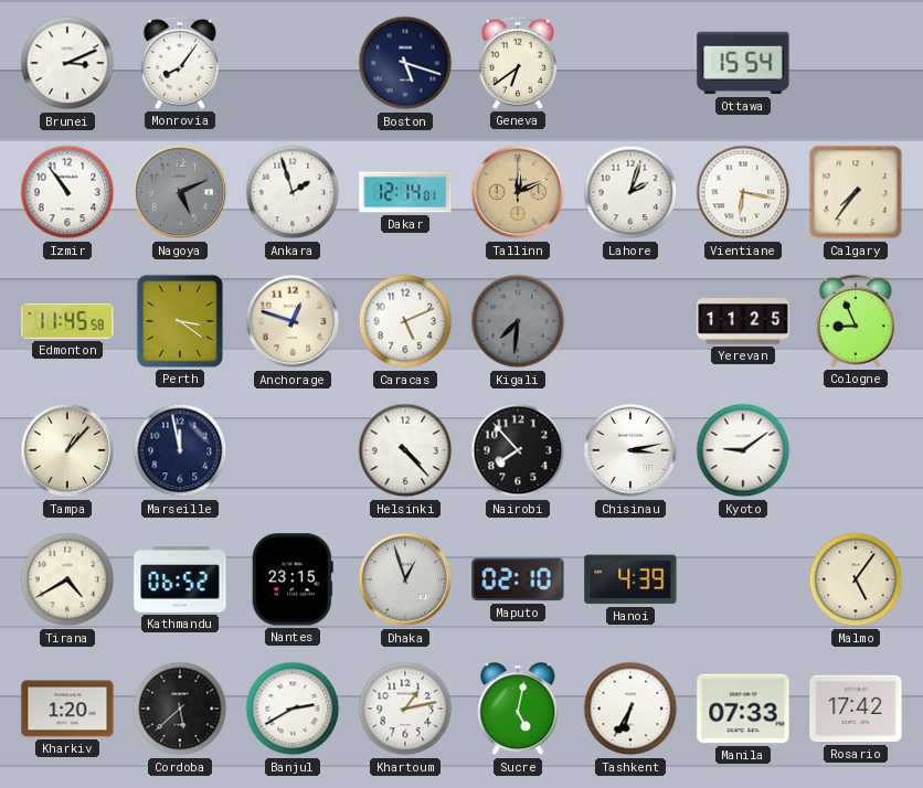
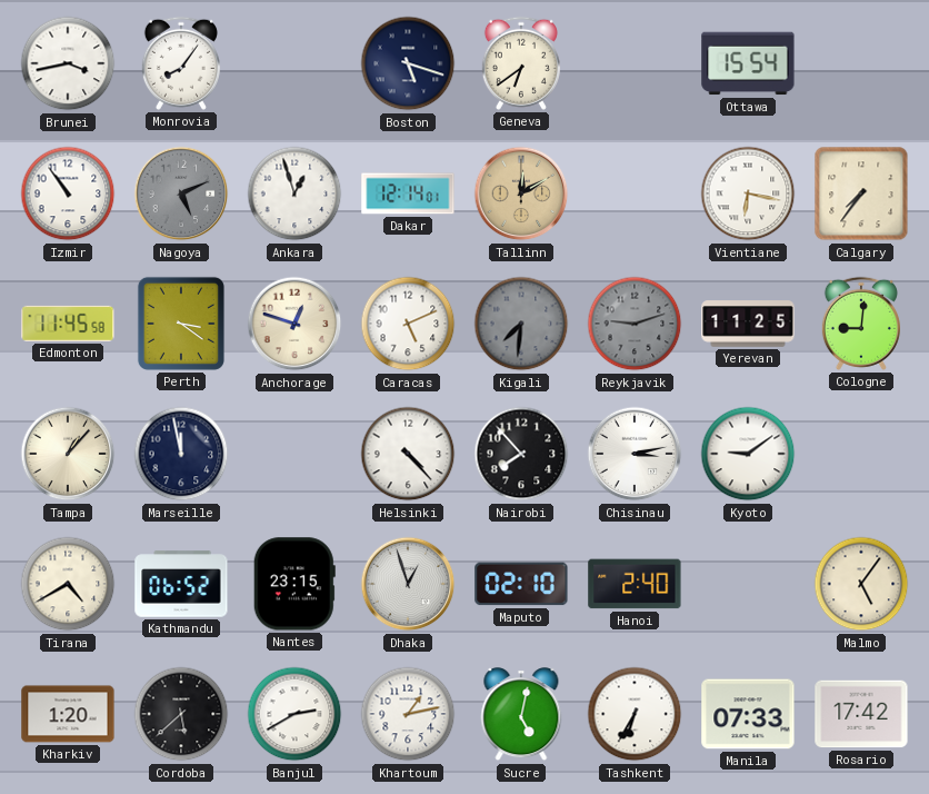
Brunei: 3:11 -> 3:43
Ankara: 1:57 -> 12:57
Tallinn: 12:11 -> 12:10
Lahore: 2:03 -> none
Reykjavik: none -> 9:12
Cologne: 8:56 -> 9:01
Hanoi: 4:39 -> 2:40
